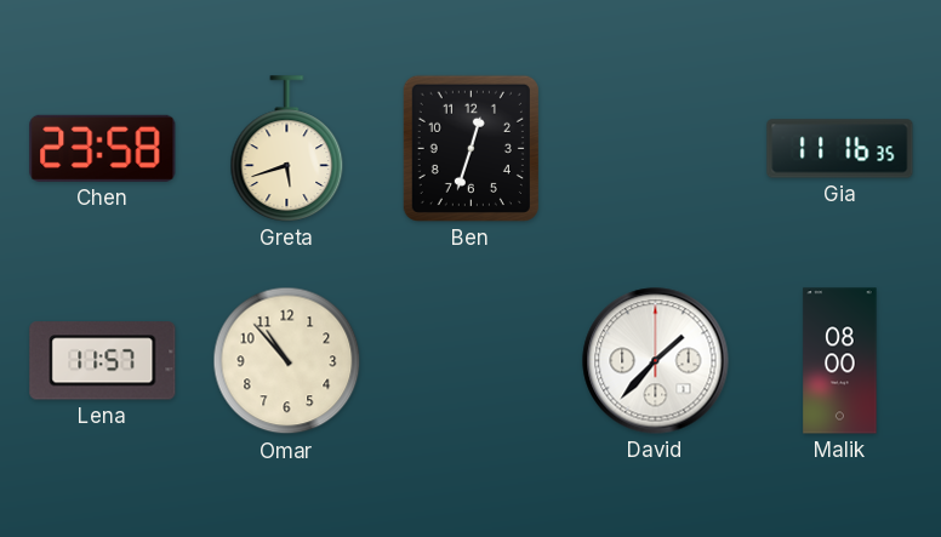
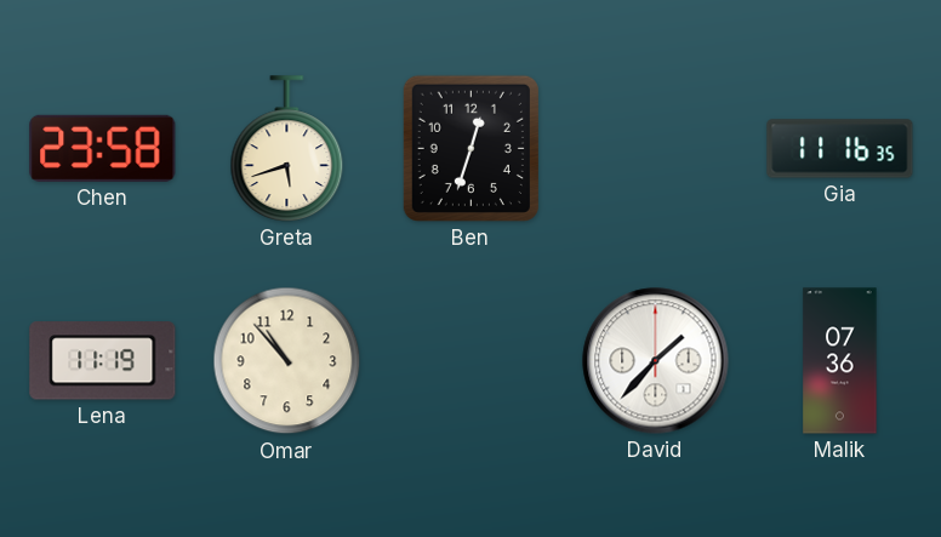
Lena: 11:57 -> 11:19
Malik: 08:00 -> 07:36
